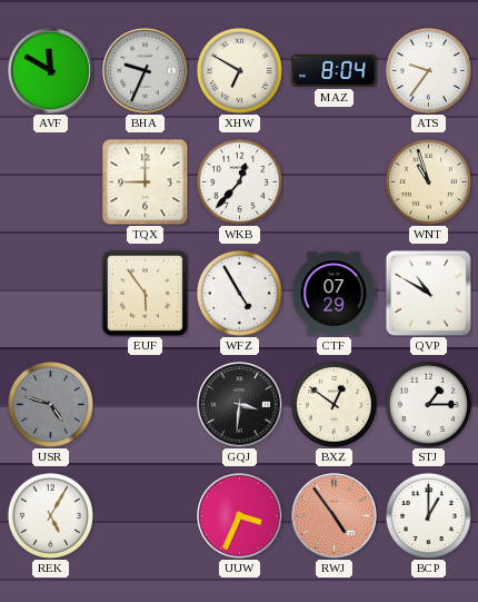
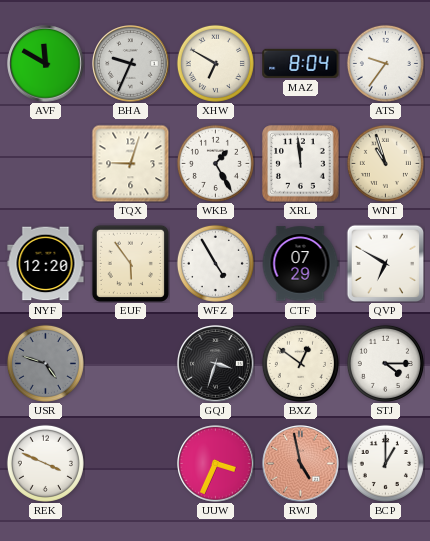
TQX: 9:00 -> 9:03
WKB: 12:37 -> 1:25
XRL: none -> 11:59
NYF: none -> 12:20
QVP: 10:50 -> 6:50
GQJ: 3:31 -> 3:33
STJ: 1:15 -> 4:15
REK: 5:05 -> 3:49
RWJ: 4:54 -> 4:58
